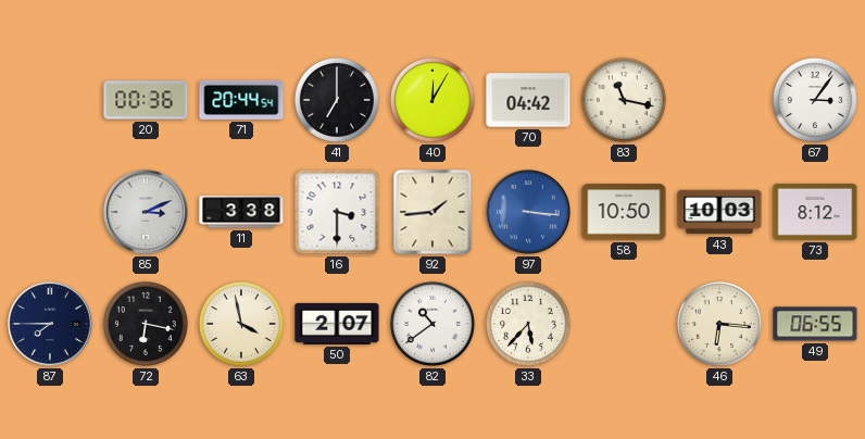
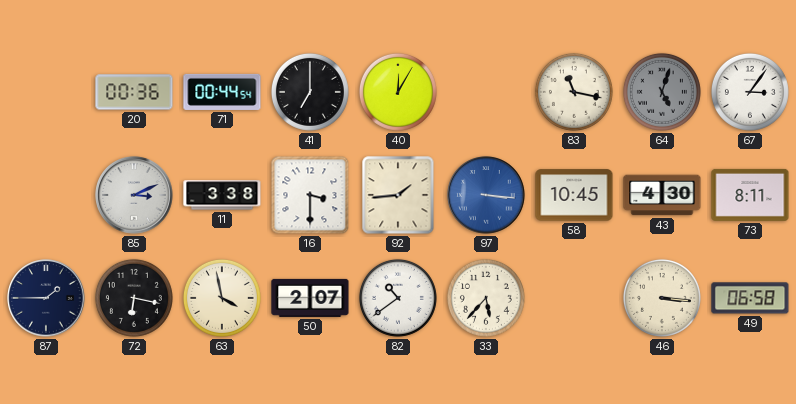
71: 20:44 -> 00:44
70: 04:42 -> none
64: none -> 5:03
58: 10:50 -> 10:45
43: 10:03 -> 4:30
73: 8:12 -> 8:11
87: 7:45 -> 1:45
46: 6:16 -> 3:16
49: 06:55 -> 06:58
